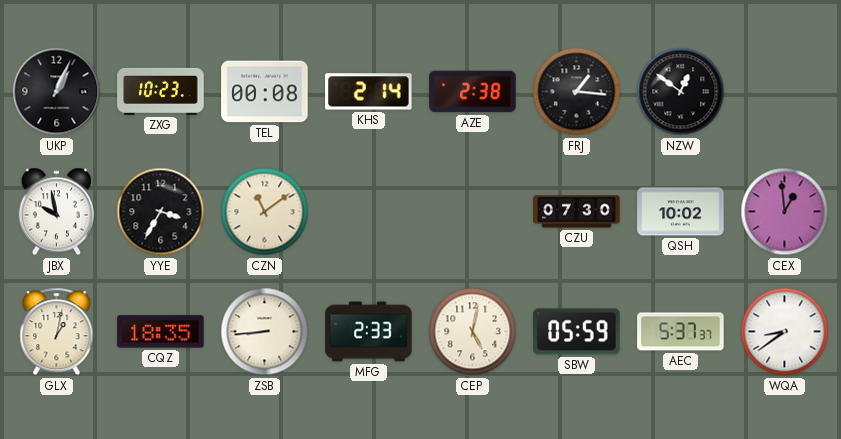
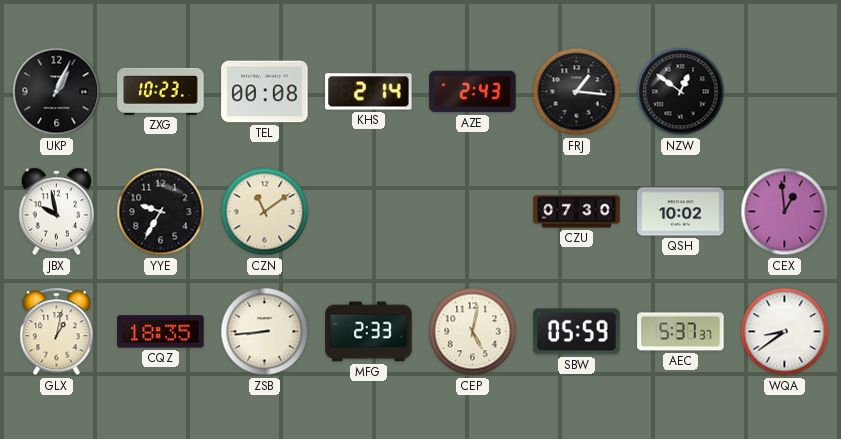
AZE: 2:38 -> 2:43
YYE: 3:35 -> 9:35
